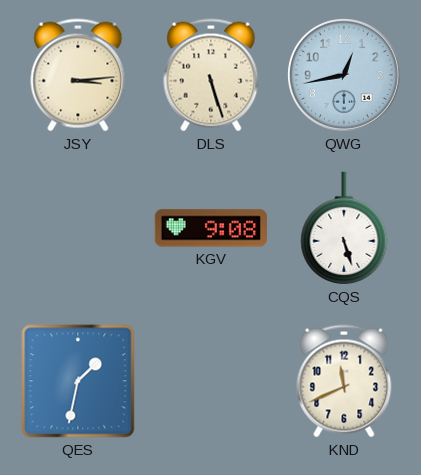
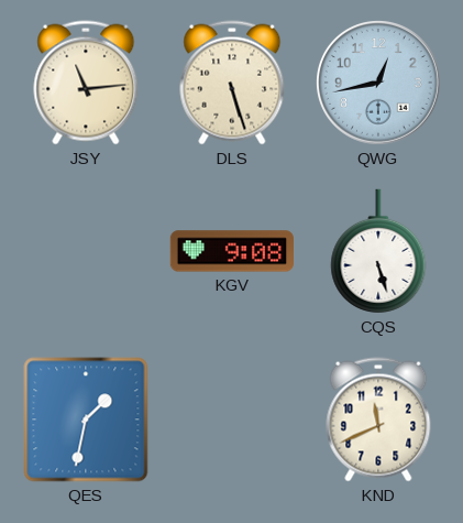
JSY: 3:14 -> 11:14
